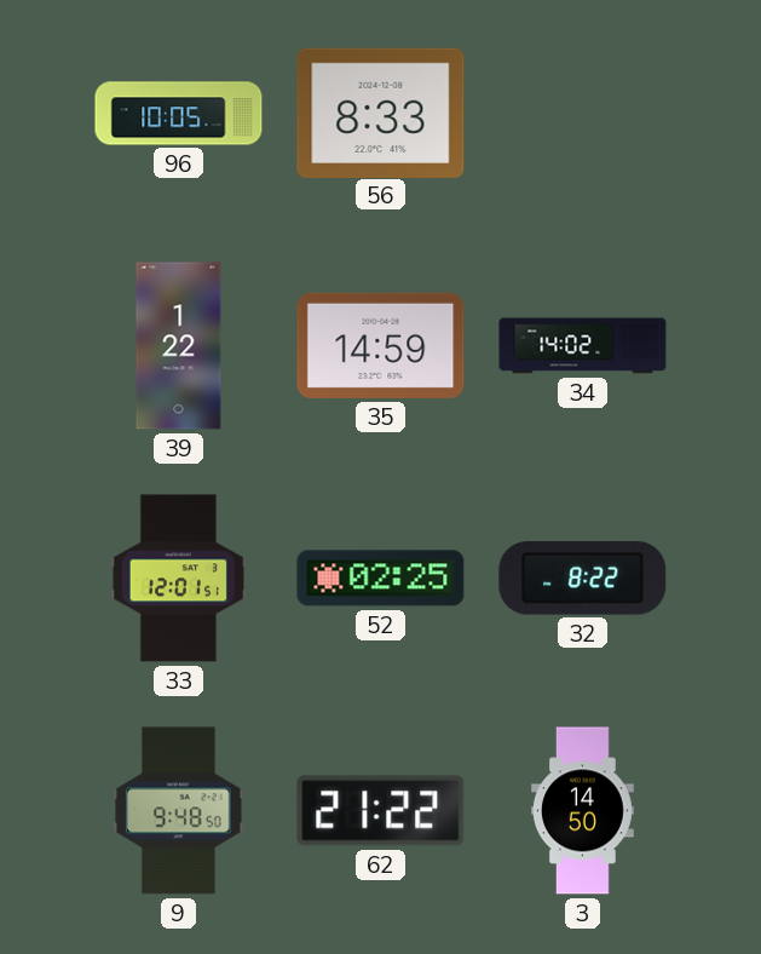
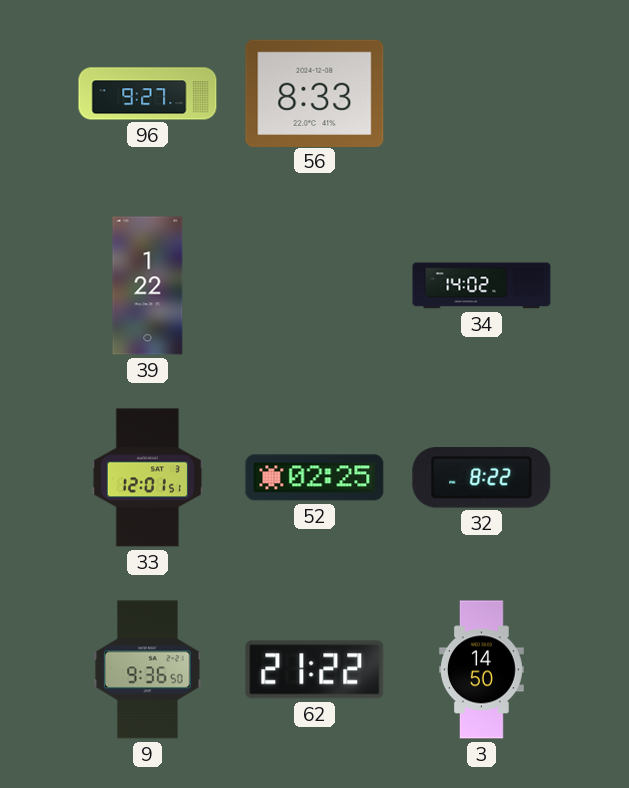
96: 10:05 -> 9:27
35: 14:59 -> none
9: 9:48 -> 9:36
